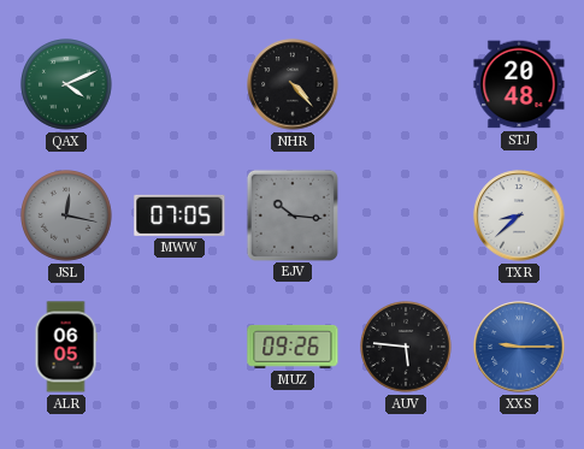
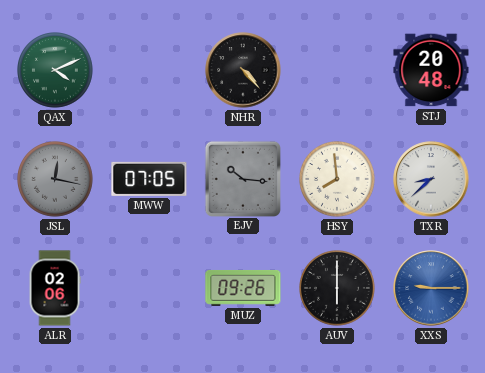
HSY: none -> 7:59
ALR: 06:05 -> 02:06
AUV: 5:46 -> 6:00
